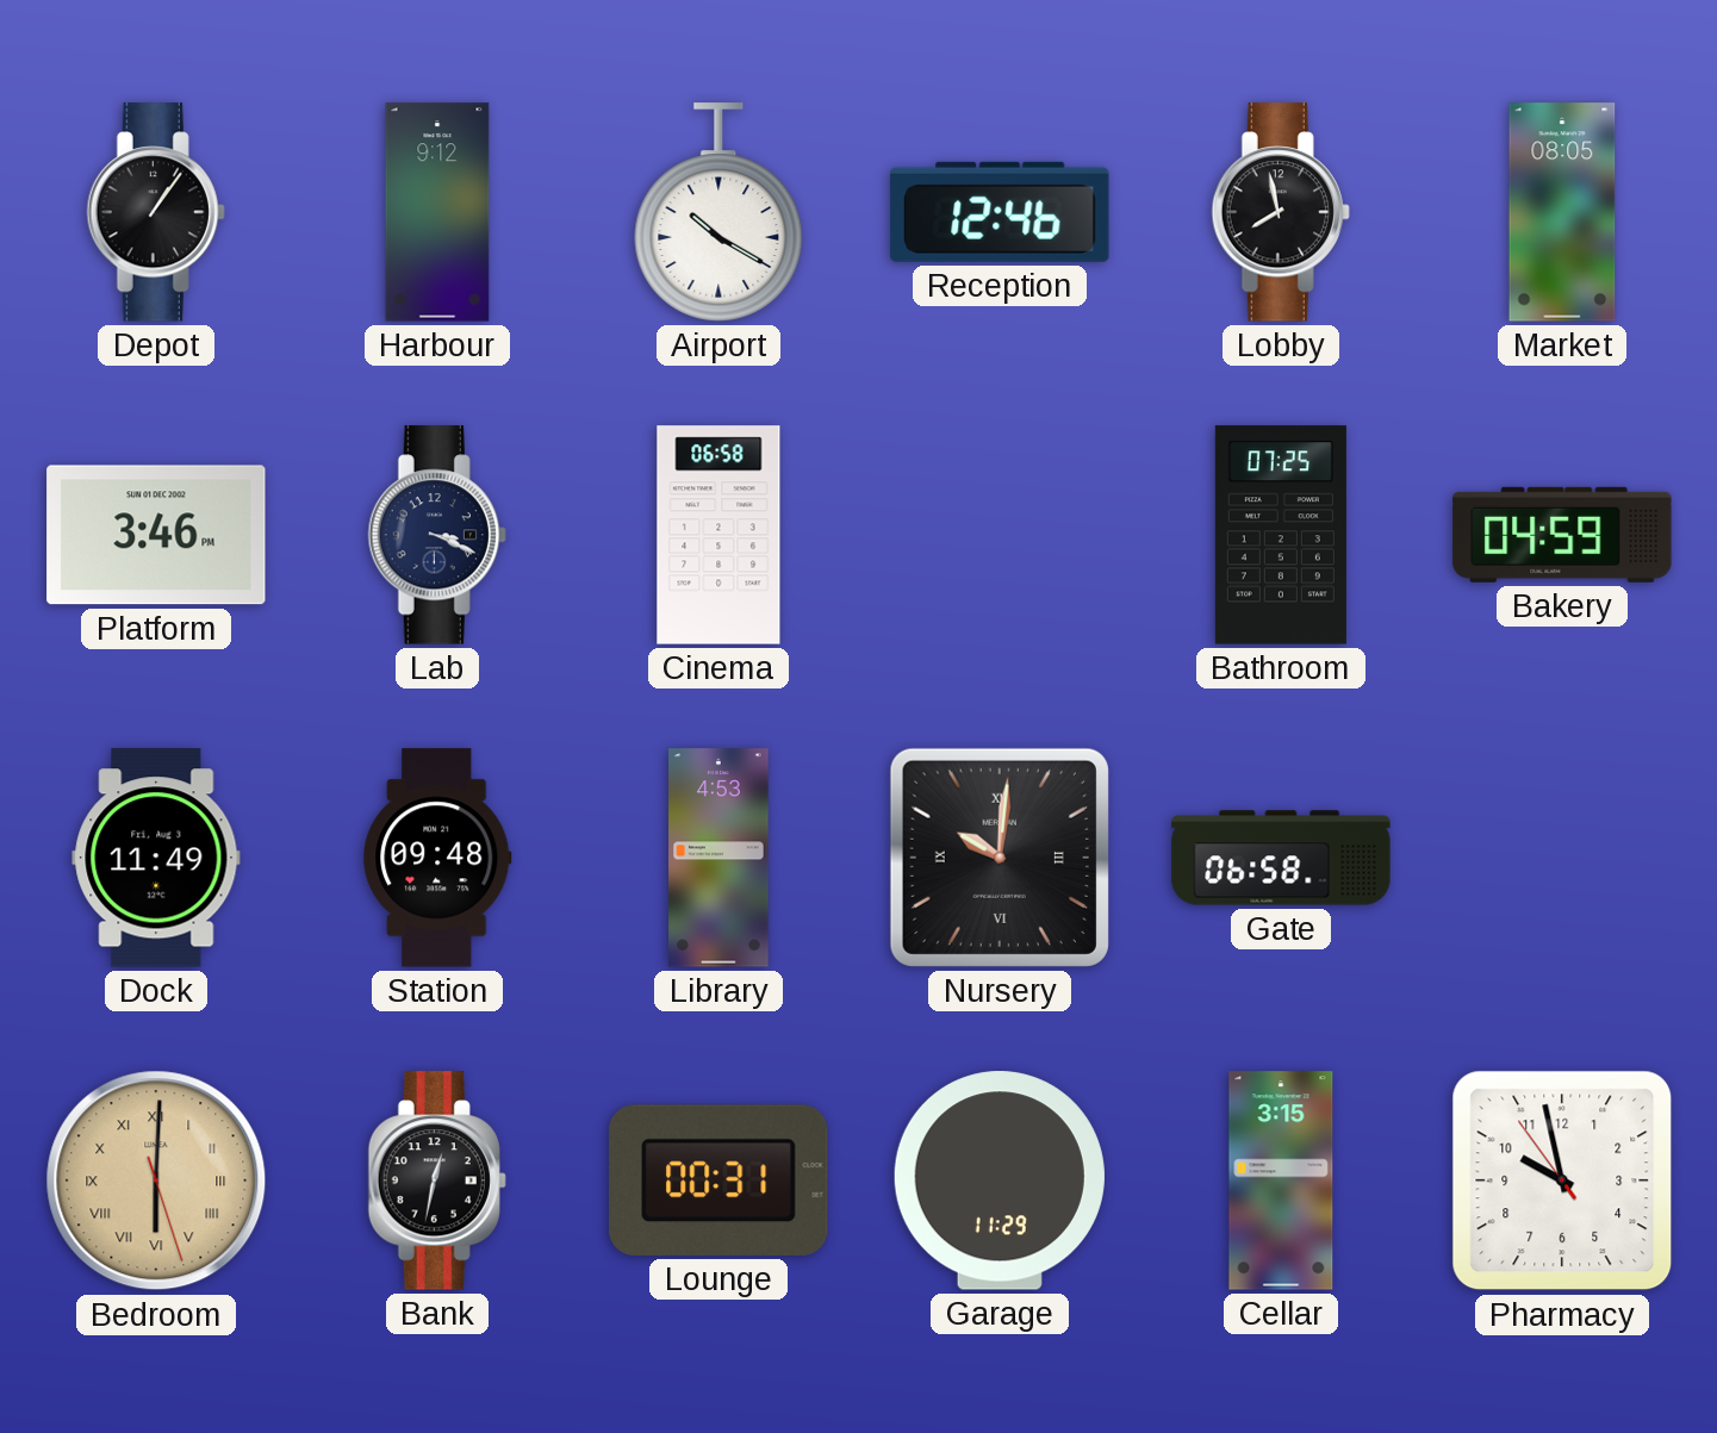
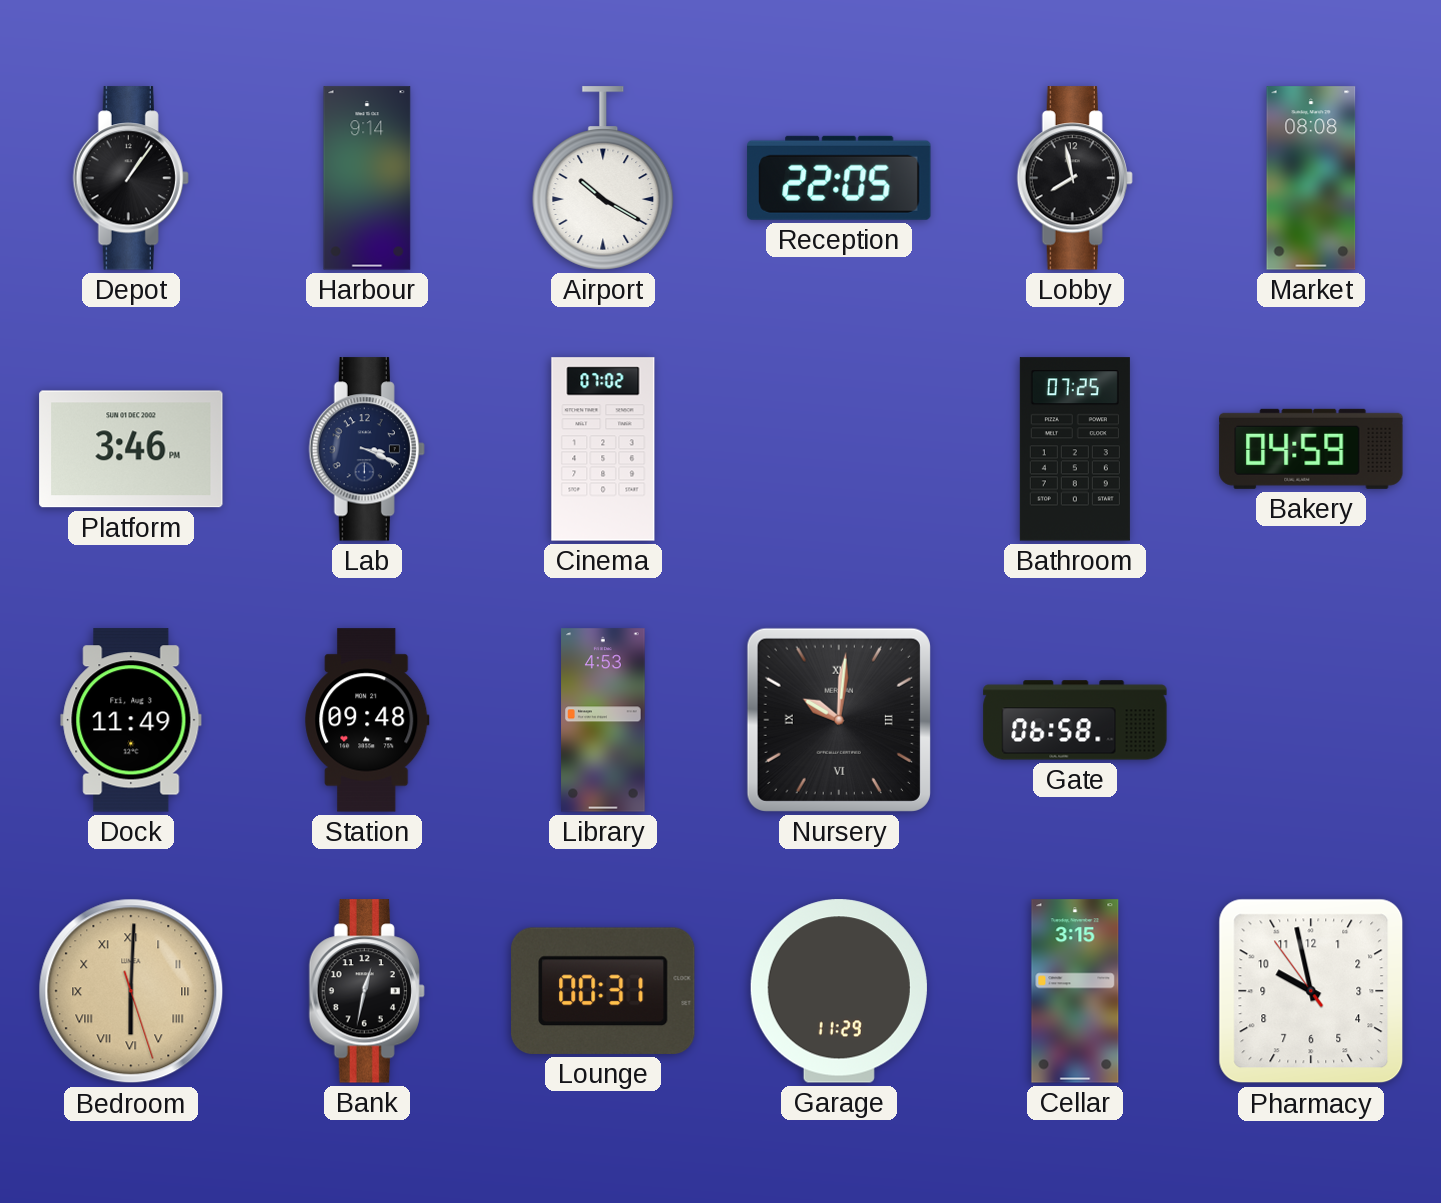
Harbour: 9:12 -> 9:14
Reception: 12:46 -> 22:05
Market: 08:05 -> 08:08
Cinema: 06:58 -> 07:02
